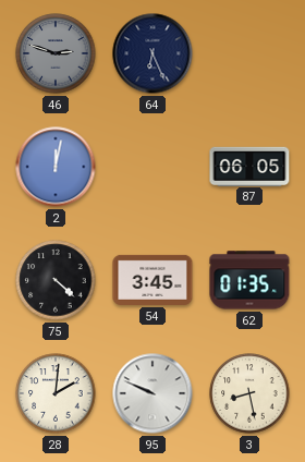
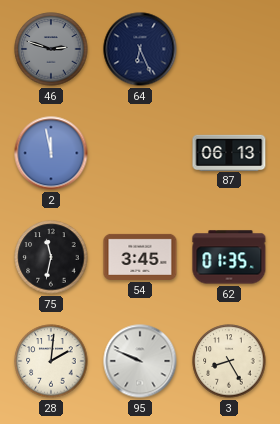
2: 12:02 -> 11:58
87: 06:05 -> 06:13
75: 4:22 -> 11:32
3: 8:28 -> 8:25
